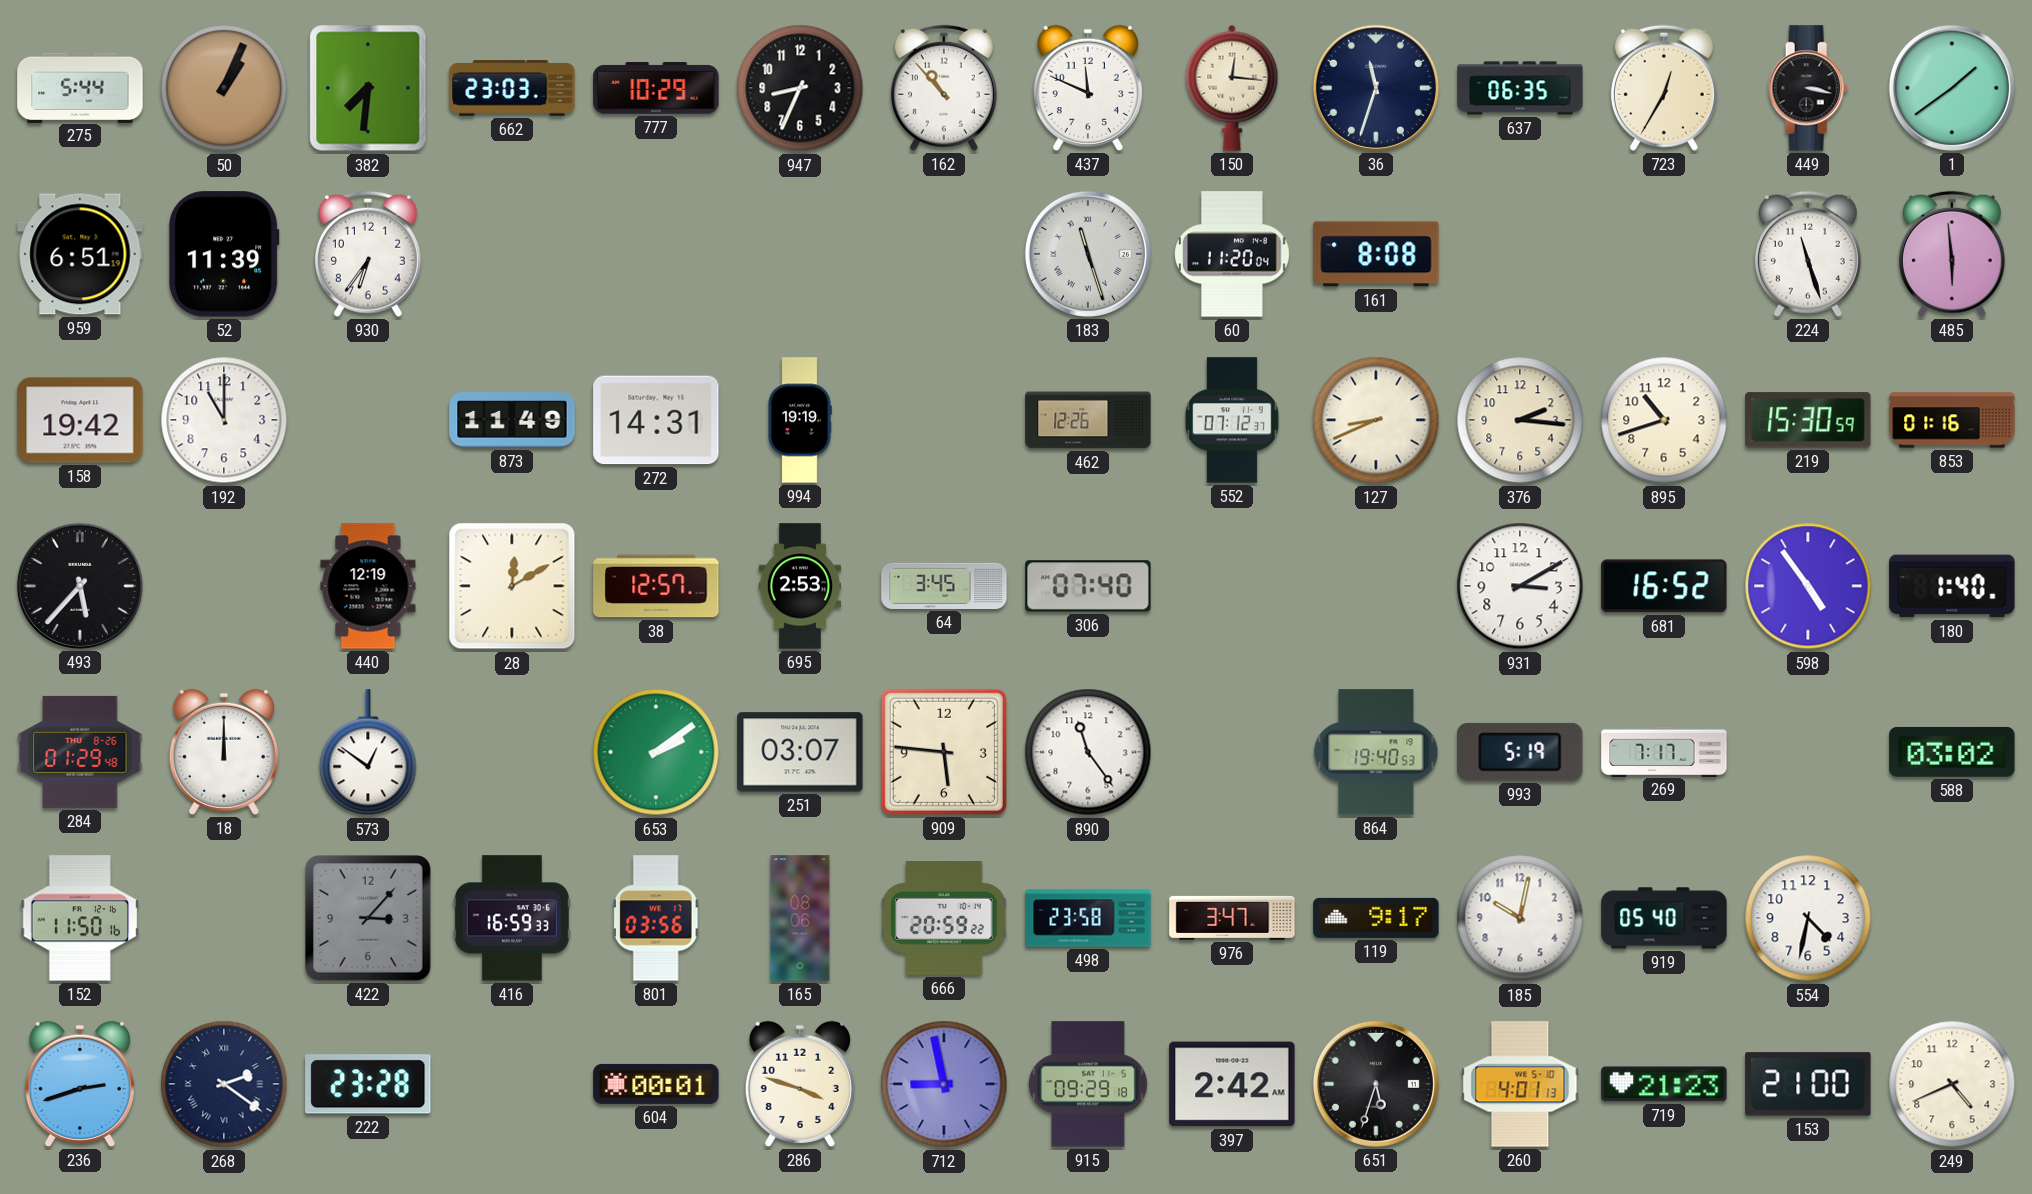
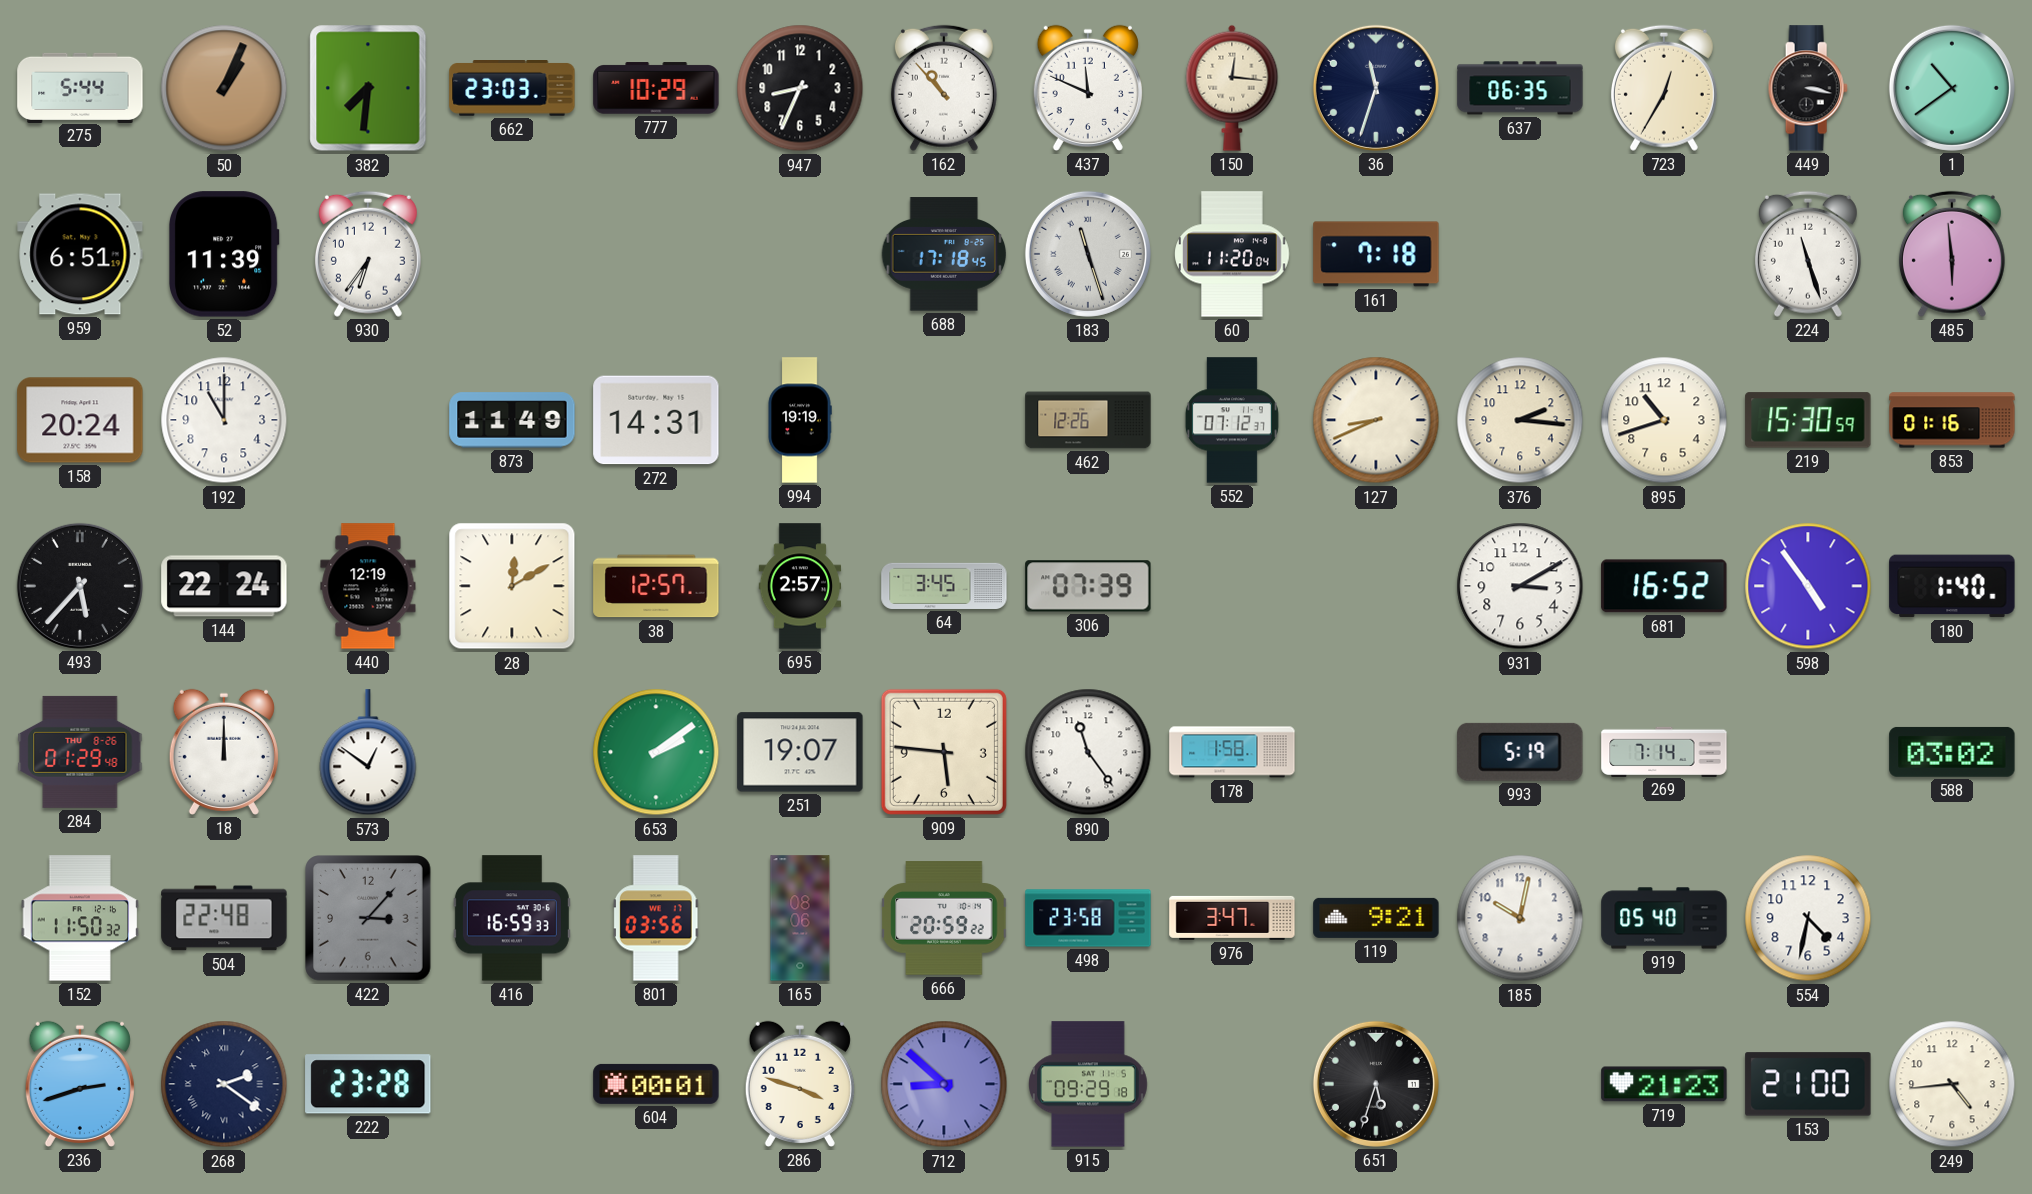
1: 1:39 -> 10:39
688: none -> 17:18
161: 8:08 -> 7:18
158: 19:42 -> 20:24
144: none -> 22:24
695: 2:53 -> 2:57
306: 07:40 -> 07:39
251: 03:07 -> 19:07
178: none -> 1:58
864: 19:40 -> none
269: 7:17 -> 7:14
152: 11:50:16 -> 11:50:32
504: none -> 22:48
119: 9:17 -> 9:21
712: 8:58 -> 8:52
397: 2:42 -> none
260: 4:01 -> none
249: 4:41 -> 4:44
